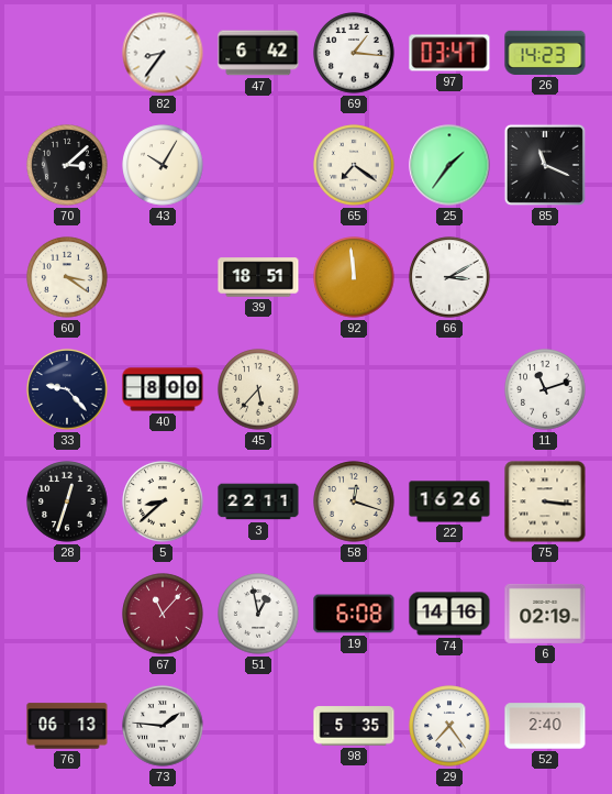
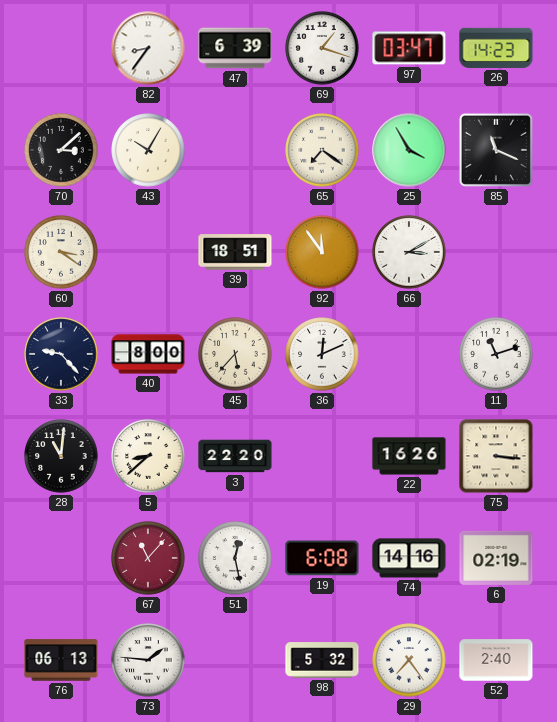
47: 6:42 -> 6:39
69: 1:16 -> 1:18
25: 1:36 -> 3:55
92: 11:59 -> 11:54
36: none -> 12:11
28: 12:33 -> 11:01
3: 22:11 -> 22:20
58: 12:18 -> none
51: 12:58 -> 12:28
98: 5:35 -> 5:32
